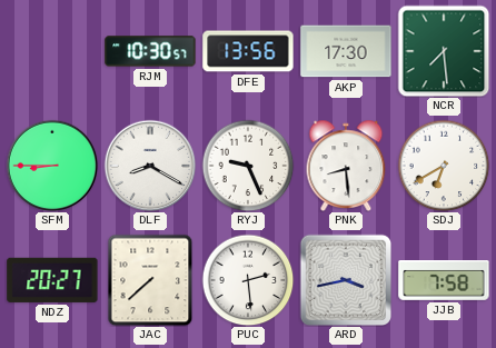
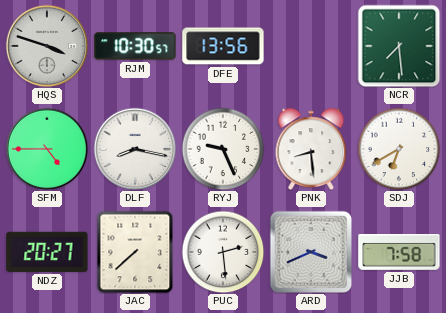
HQS: none -> 3:48
AKP: 17:30 -> none
SFM: 8:45 -> 4:45
DLF: 8:20 -> 8:17
ARD: 3:43 -> 3:41
